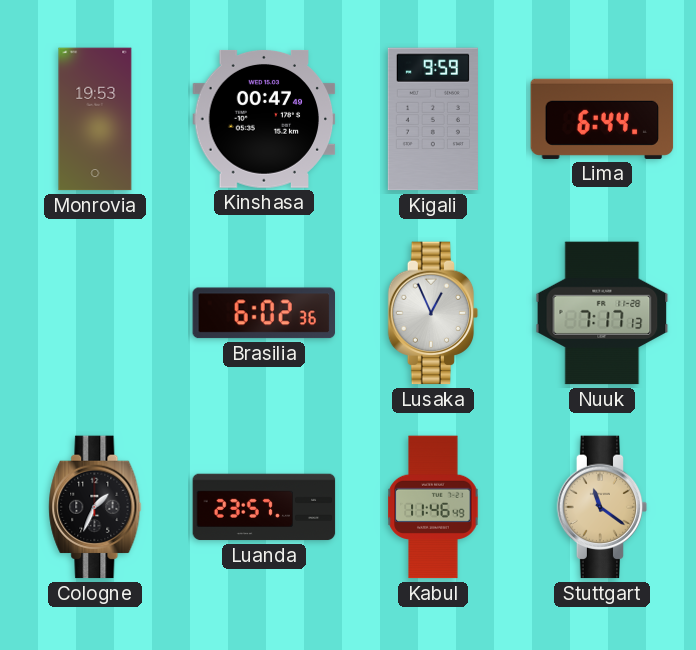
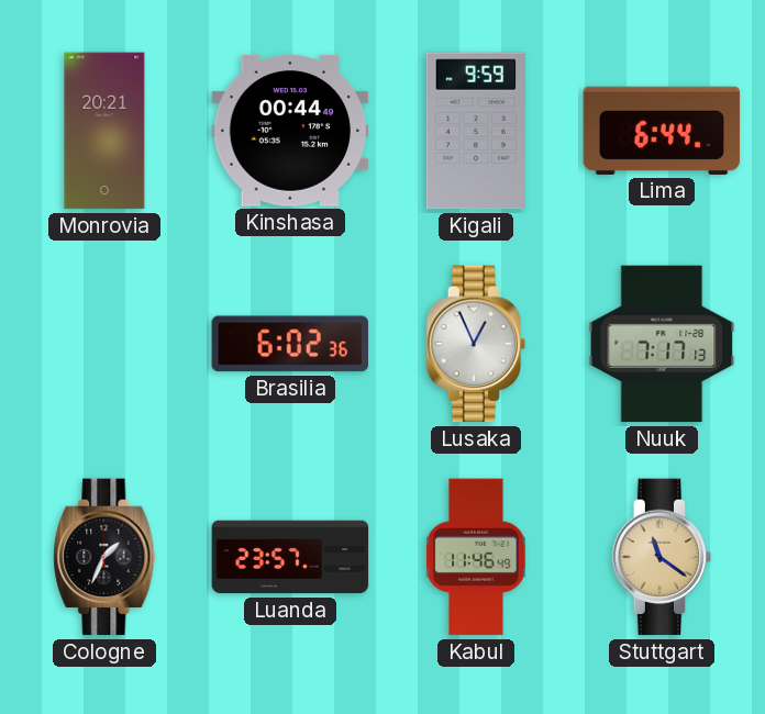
Monrovia: 19:53 -> 20:21
Kinshasa: 00:47 -> 00:44
